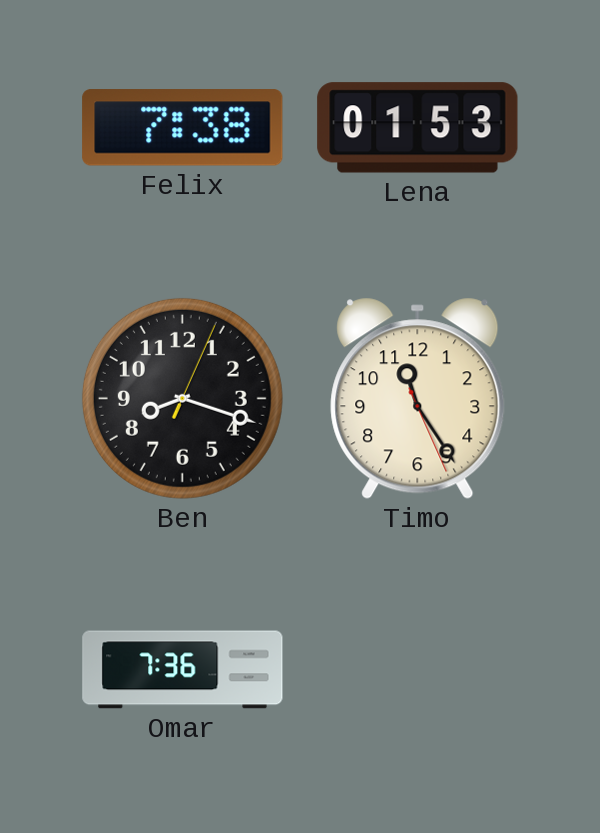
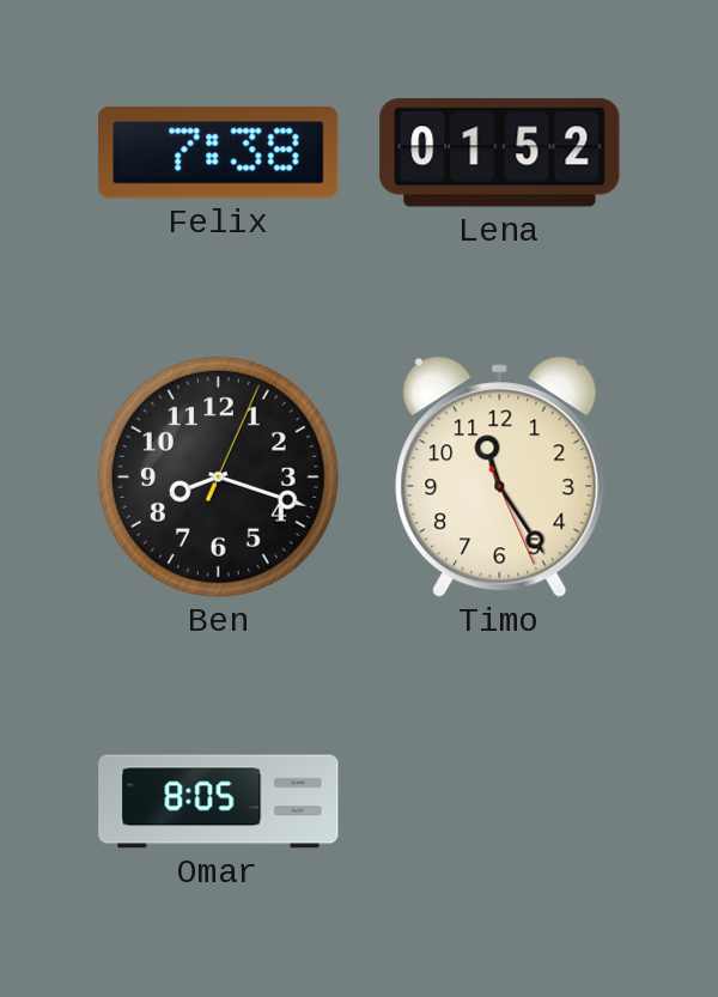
Lena: 01:53 -> 01:52
Omar: 7:36 -> 8:05
